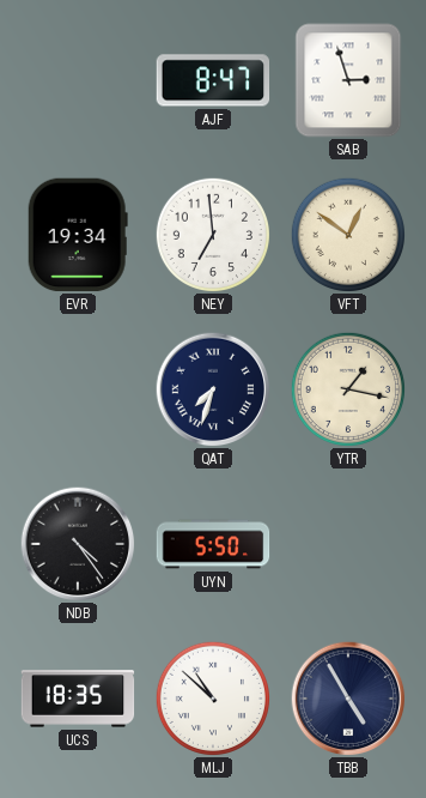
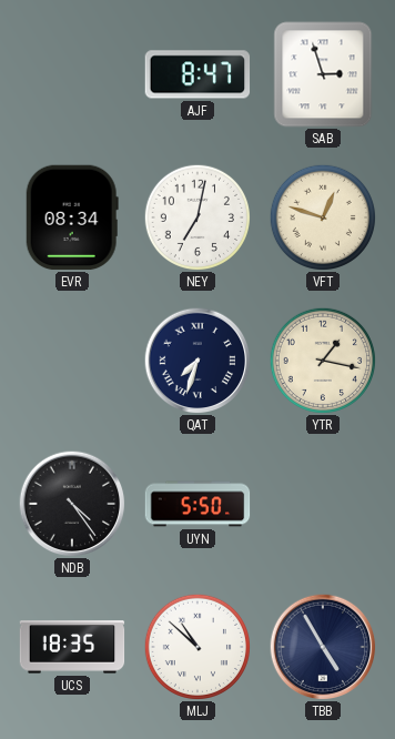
EVR: 19:34 -> 08:34
NEY: 6:59 -> 7:02
VFT: 12:51 -> 12:48
